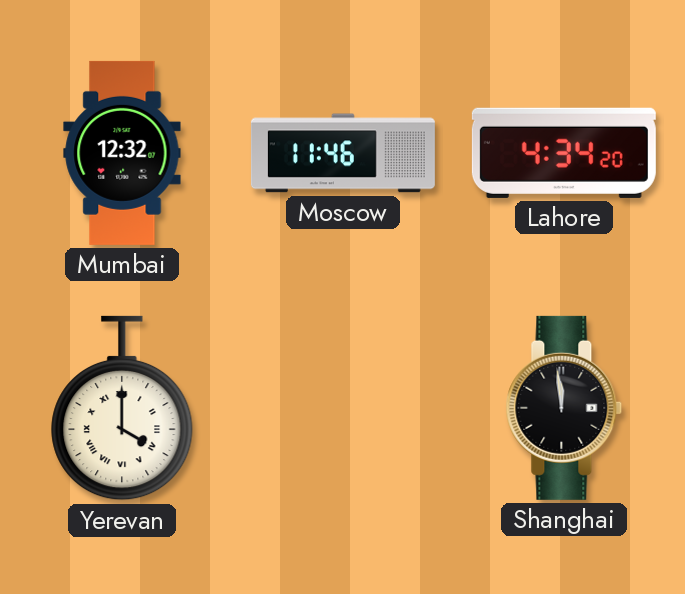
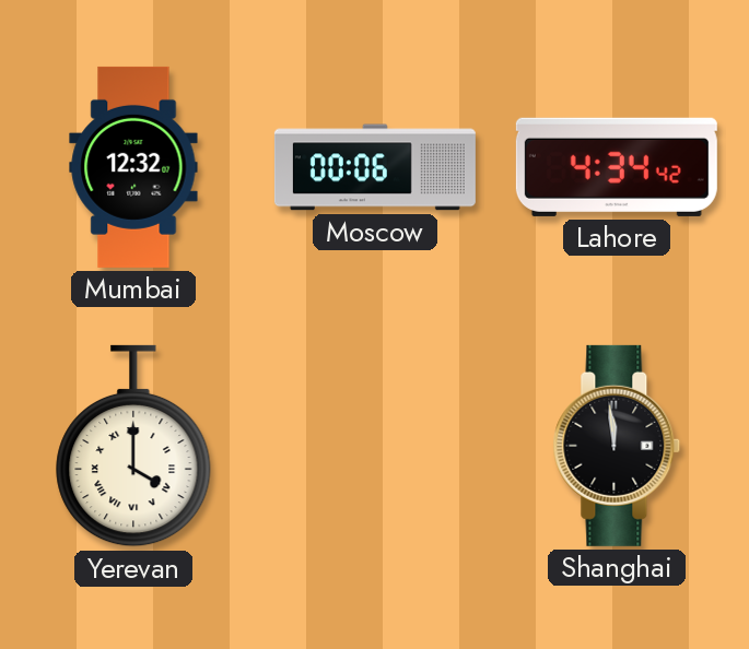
Moscow: 11:46 -> 00:06
Lahore: 4:34:20 -> 4:34:42
